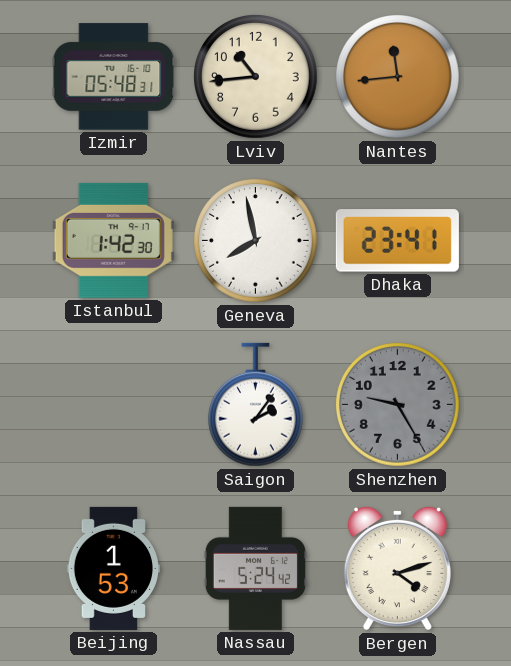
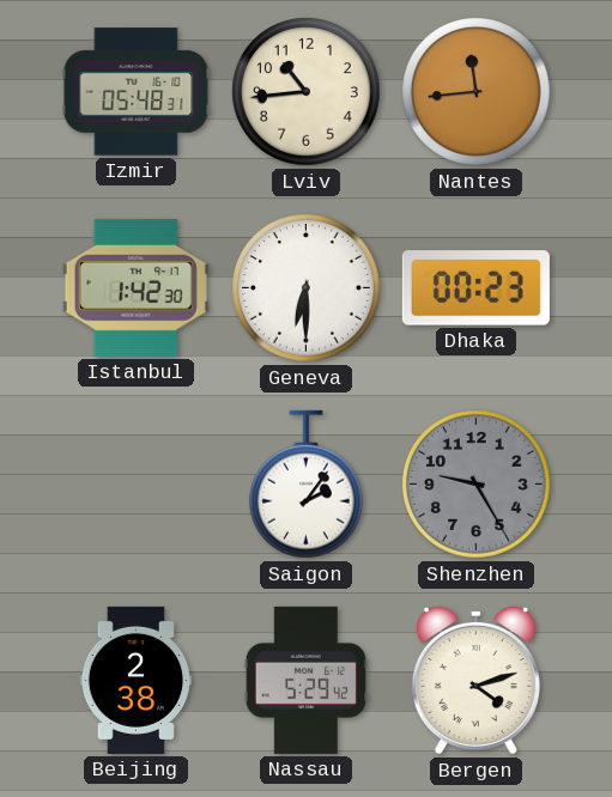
Geneva: 7:58 -> 6:30
Dhaka: 23:41 -> 00:23
Beijing: 1:53 -> 2:38
Nassau: 5:24 -> 5:29
